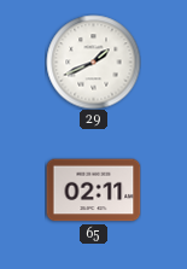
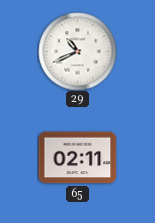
29: 1:41 -> 10:41
